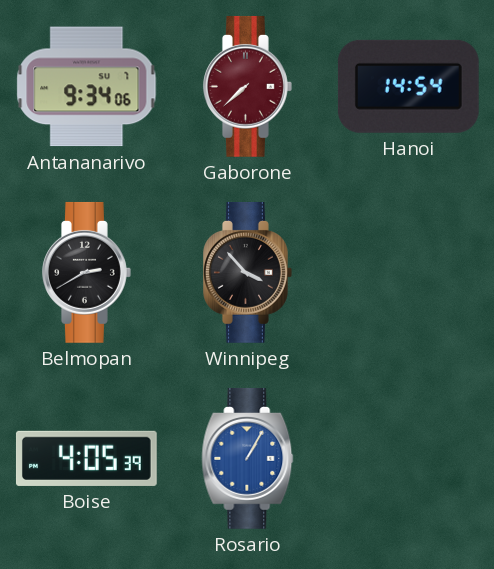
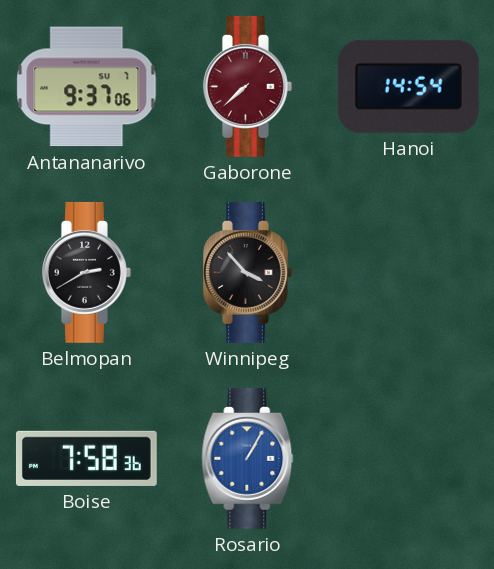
Antananarivo: 9:34 -> 9:37
Boise: 4:05 -> 7:58
